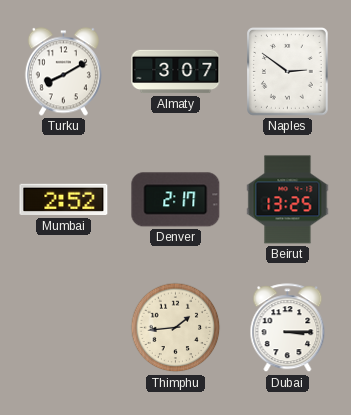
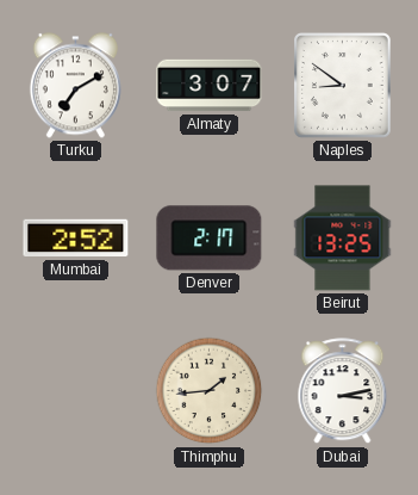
Turku: 8:10 -> 7:10
Naples: 2:51 -> 8:51
Dubai: 3:15 -> 3:13
